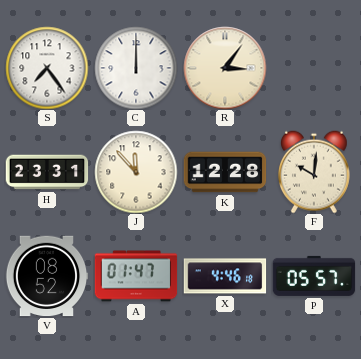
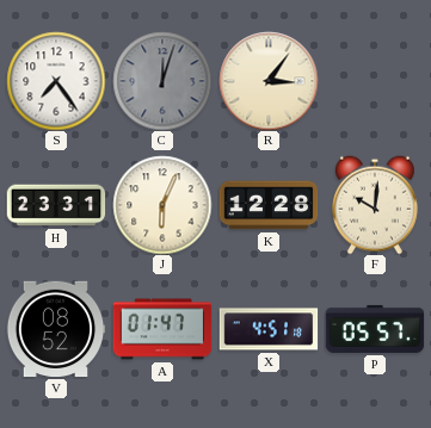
C: 12:00 -> 12:03
C dial: white -> grey
J: 11:53 -> 6:04
X: 4:46 -> 4:51
